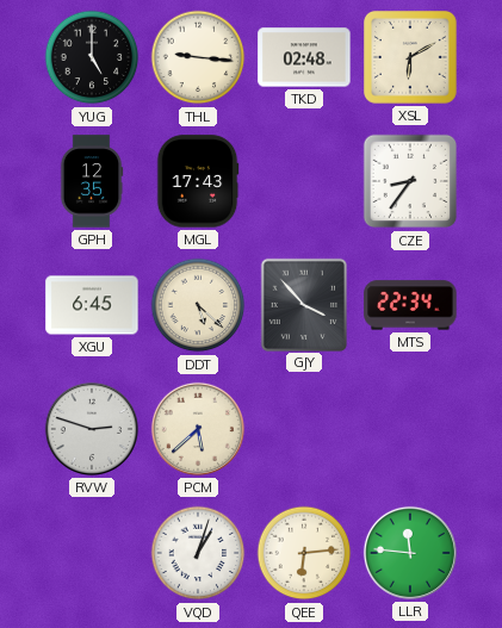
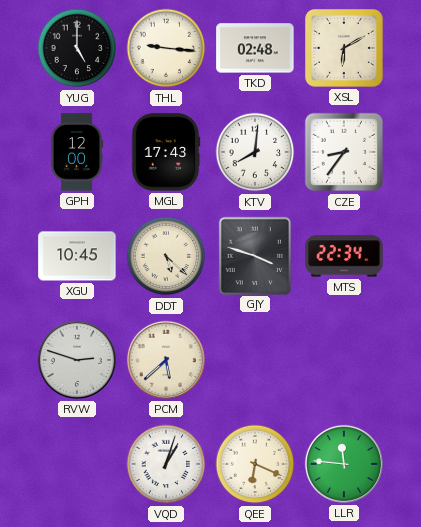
GPH: 12:35 -> 12:00
KTV: none -> 8:01
XGU: 6:45 -> 10:45
GJY: 3:53 -> 3:48
QEE: 6:14 -> 6:19
